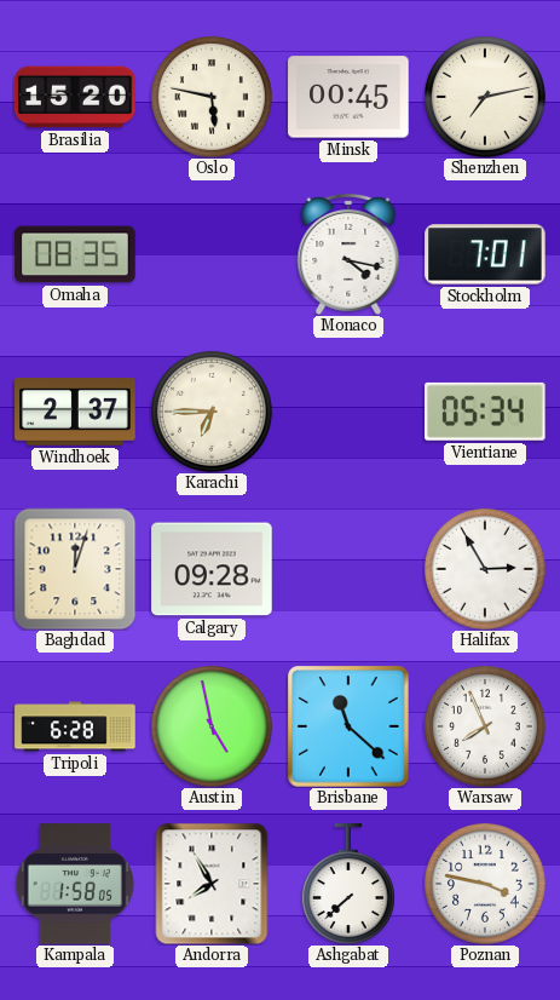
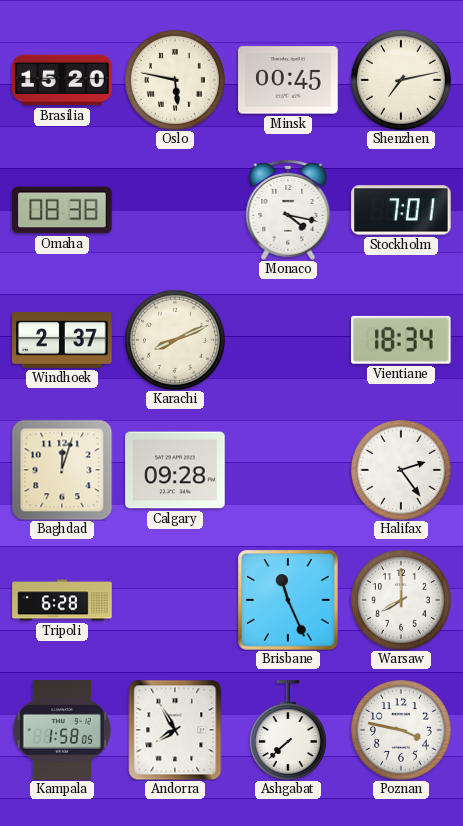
Omaha: 08:35 -> 08:38
Karachi: 6:45 -> 8:11
Vientiane: 05:34 -> 18:34
Halifax: 2:55 -> 2:24
Austin: 4:58 -> none
Brisbane: 11:22 -> 11:26
Warsaw: 7:56 -> 8:00
